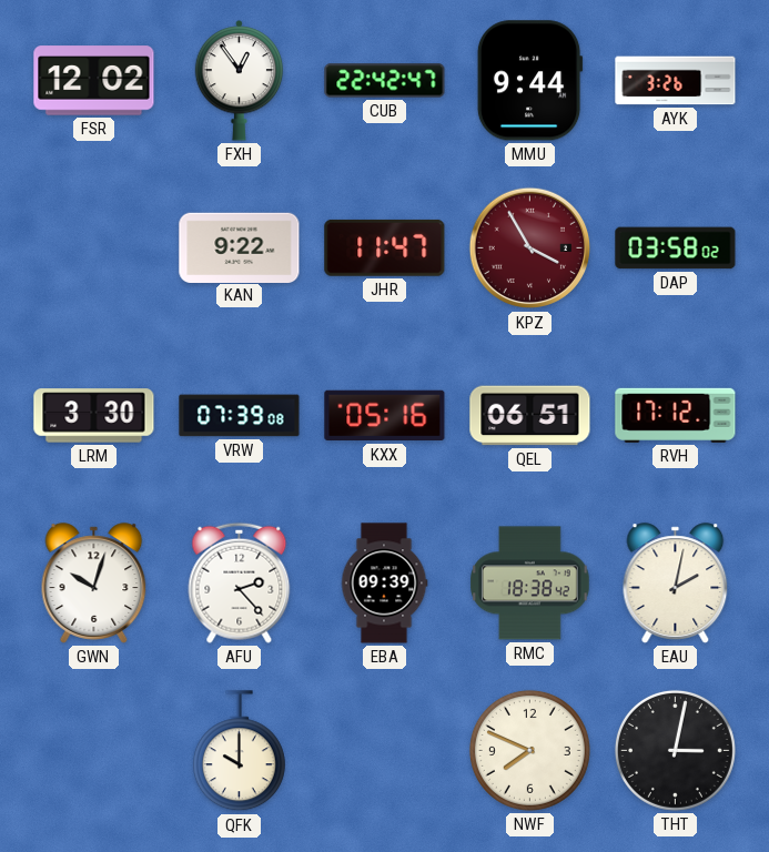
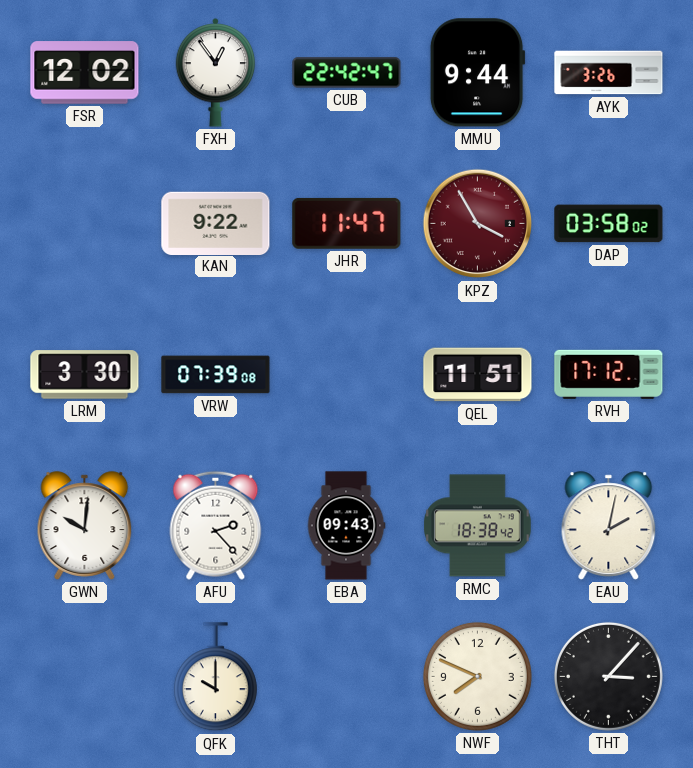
KXX: 05:16 -> none
QEL: 06:51 -> 11:51
GWN: 10:03 -> 10:01
EBA: 09:39 -> 09:43
THT: 3:02 -> 3:07
